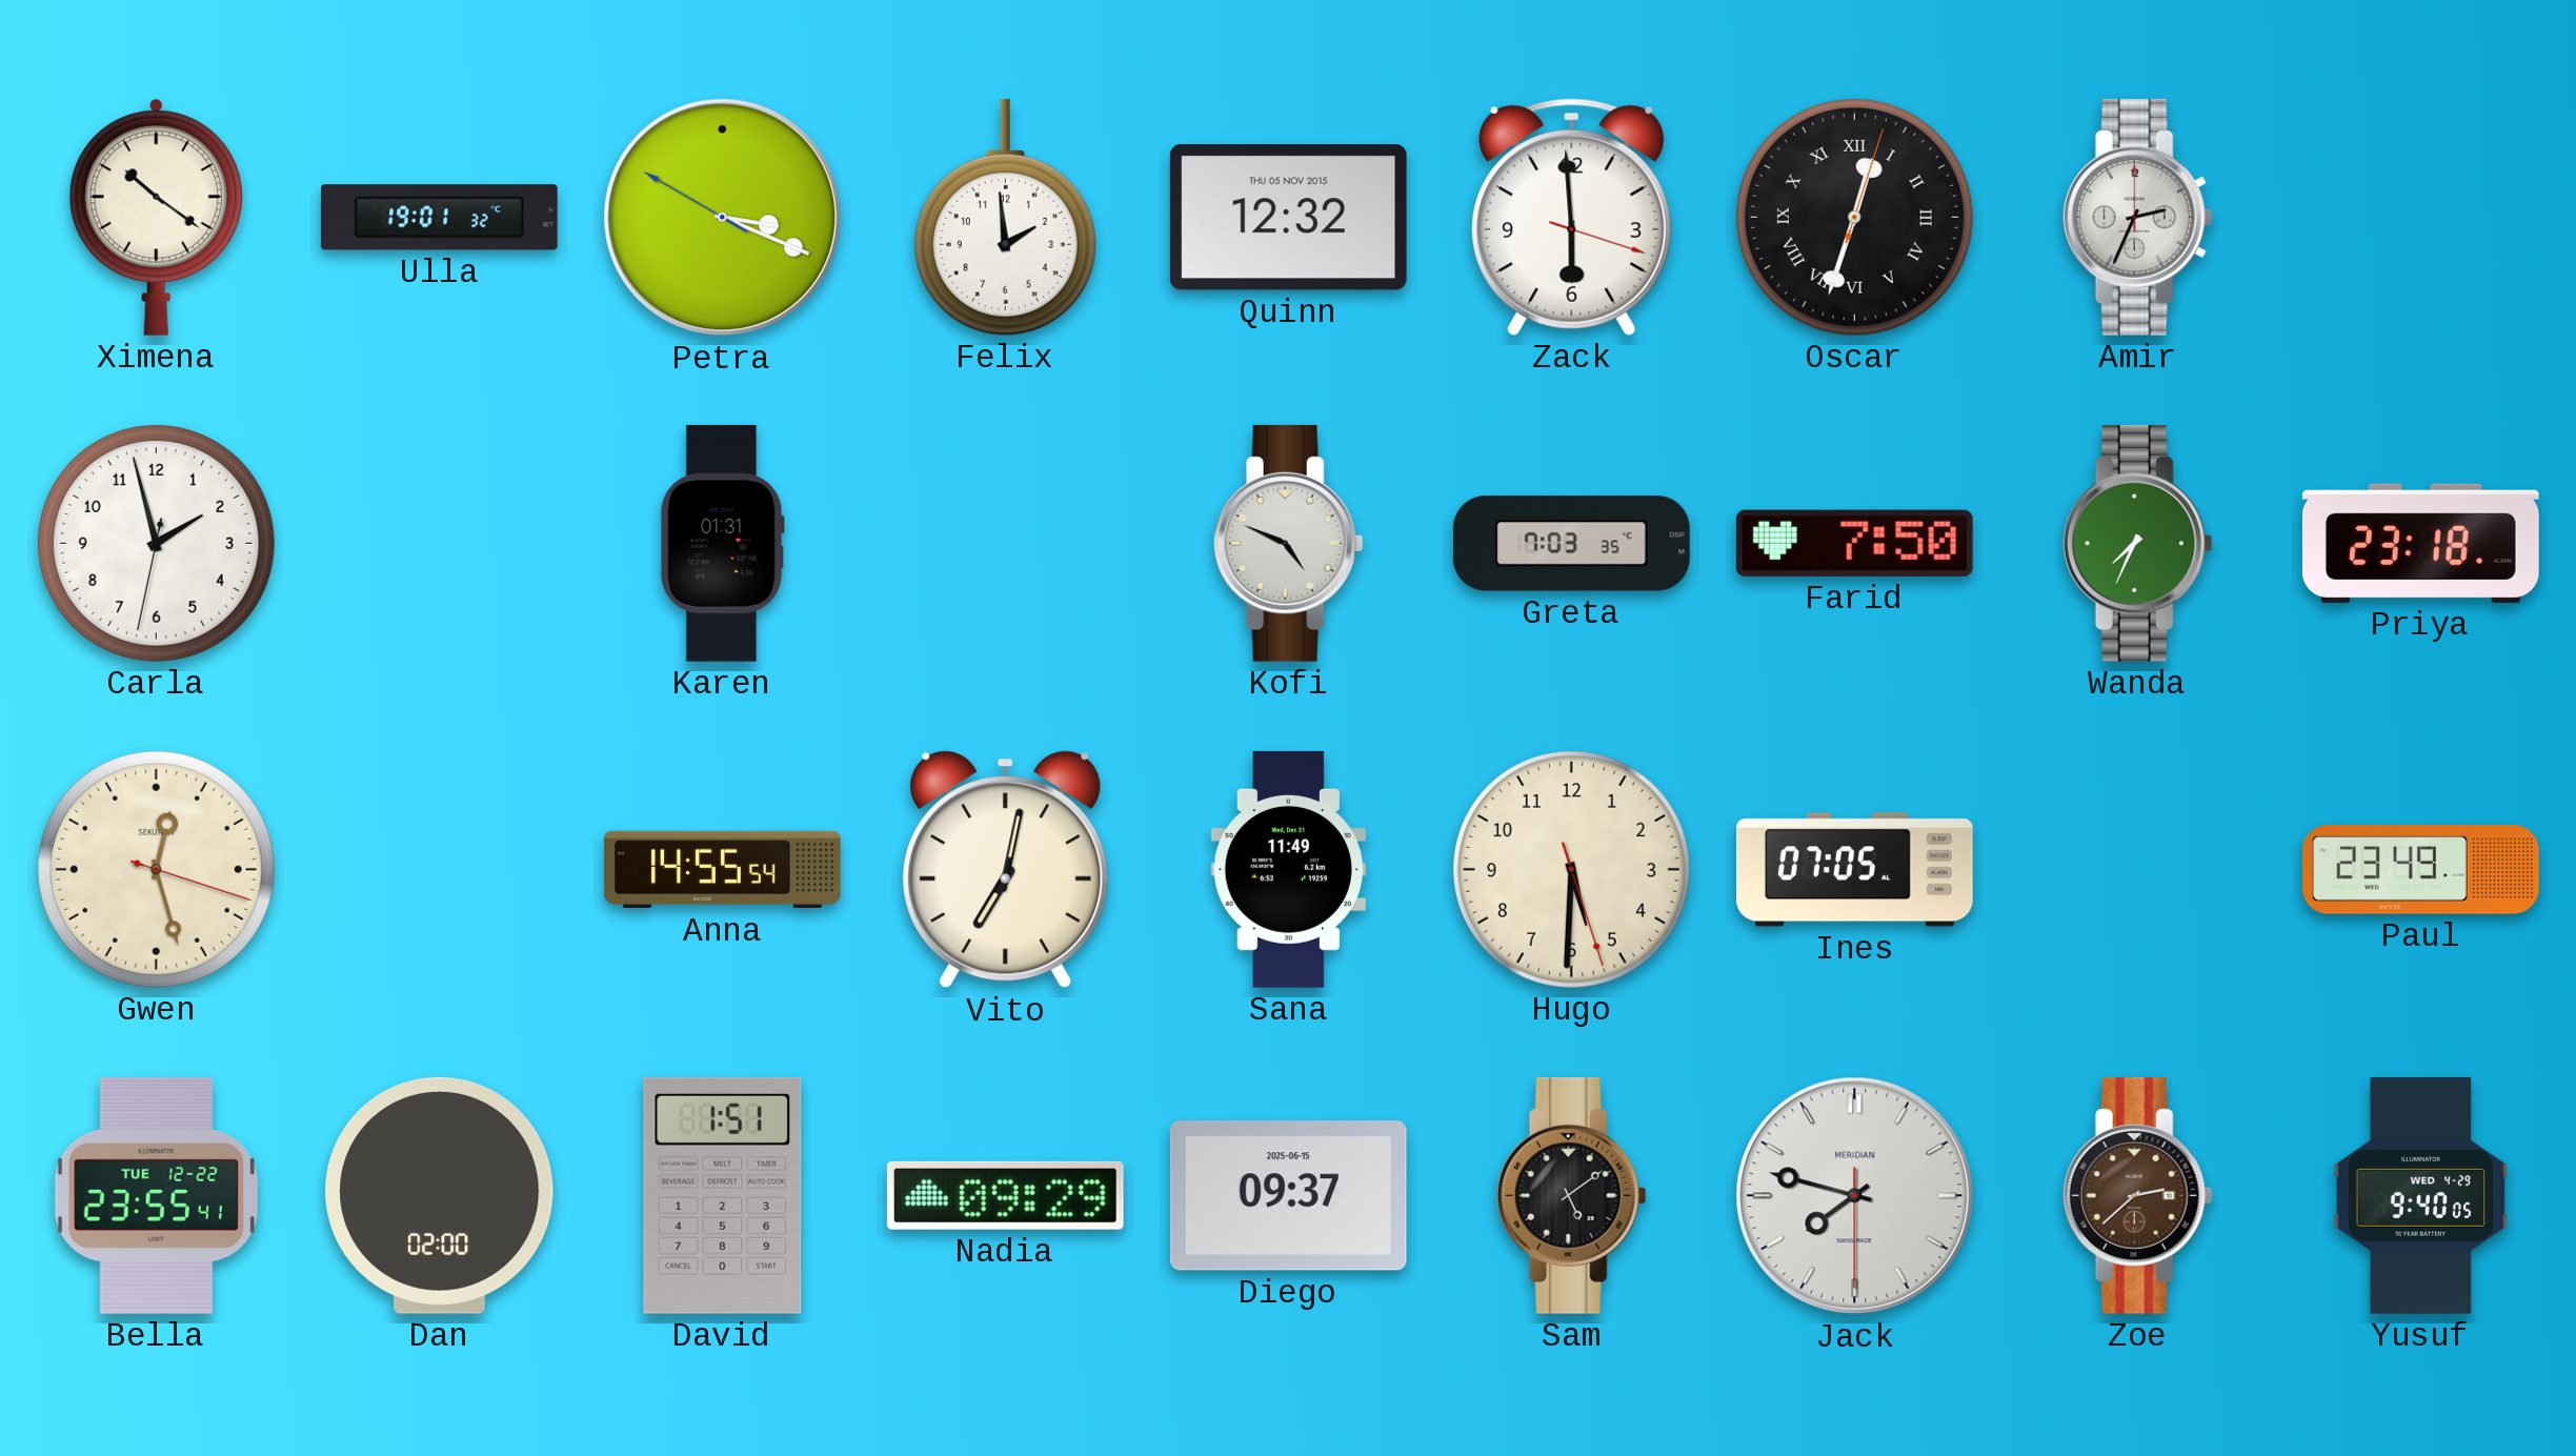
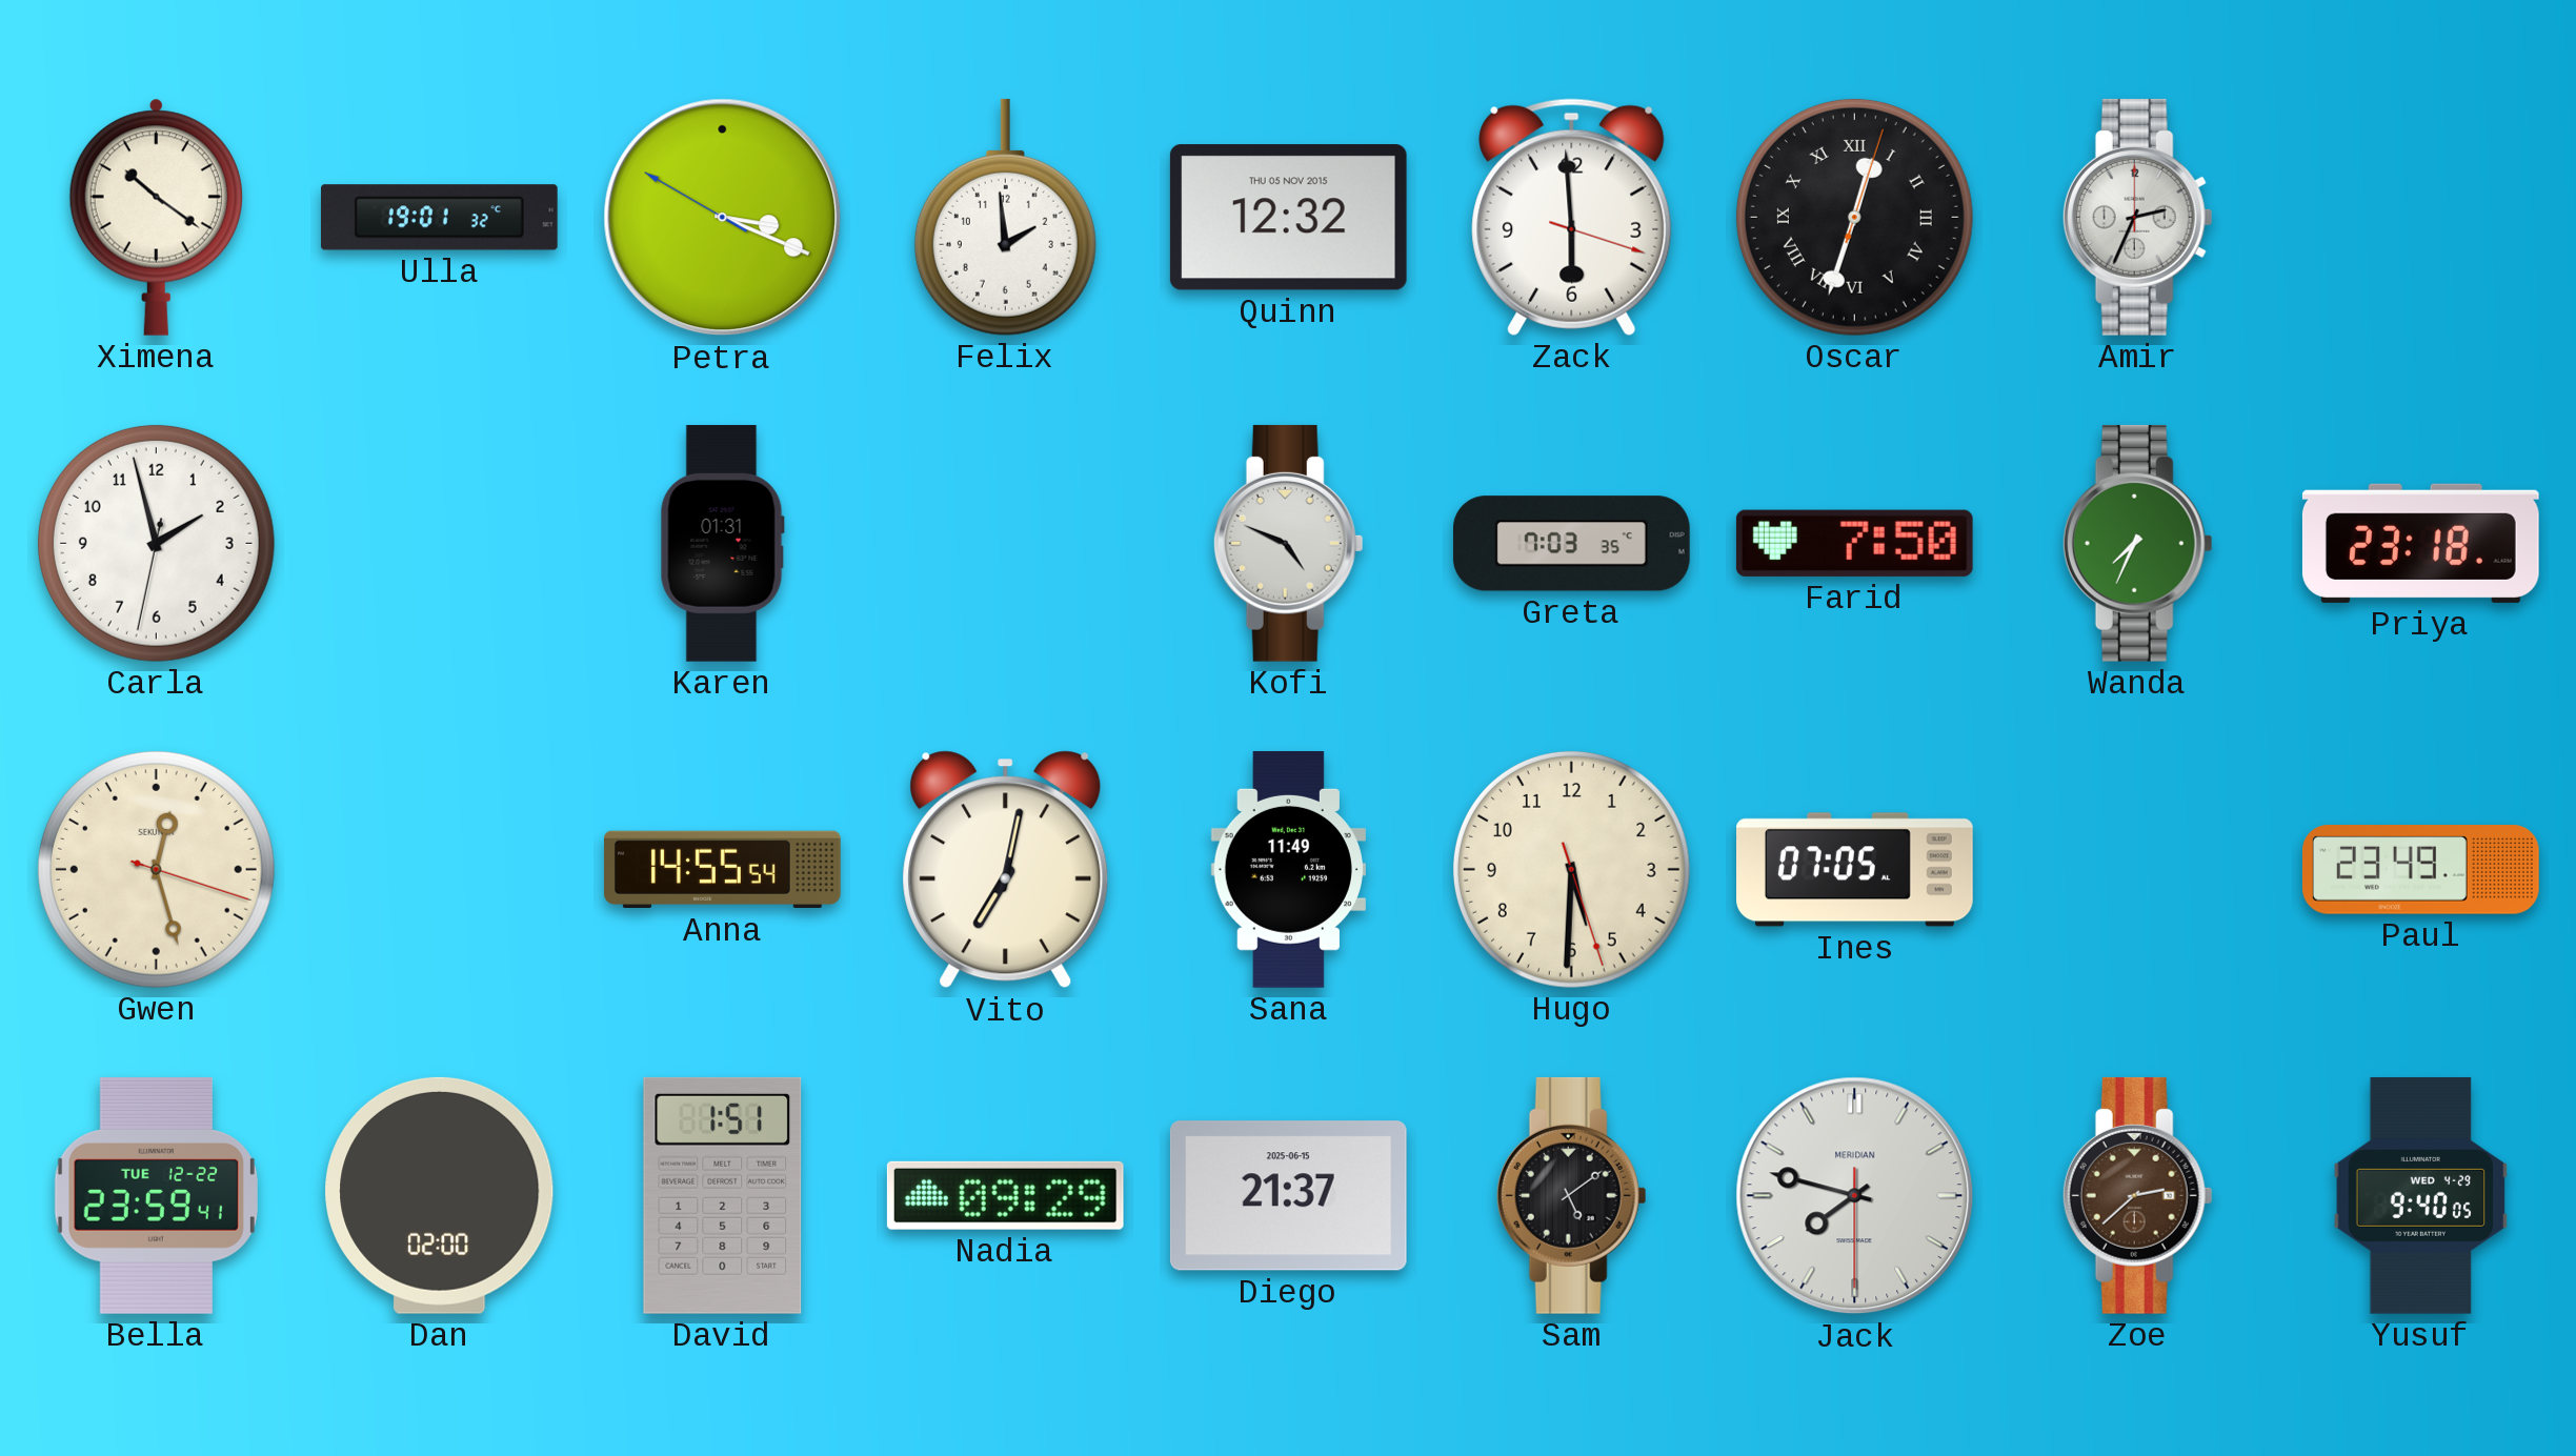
Bella: 23:55 -> 23:59
Diego: 09:37 -> 21:37
